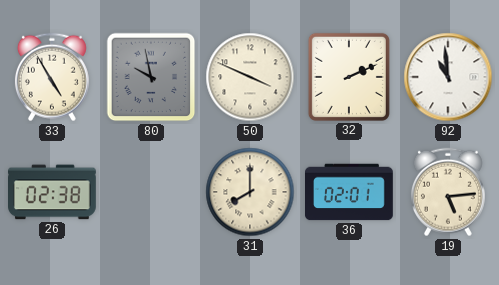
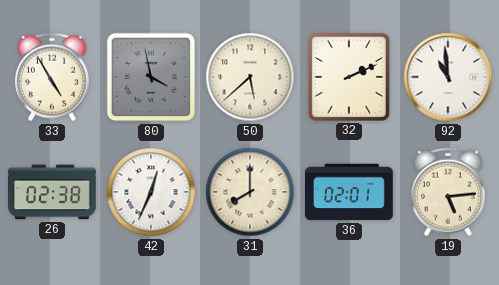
80: 9:58 -> 3:58
50: 3:49 -> 5:38
42: none -> 12:34
